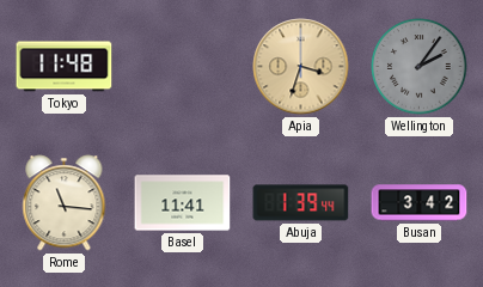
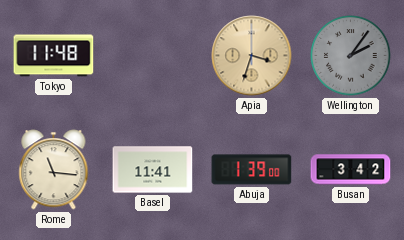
Abuja: 1:39:44 -> 1:39:00
